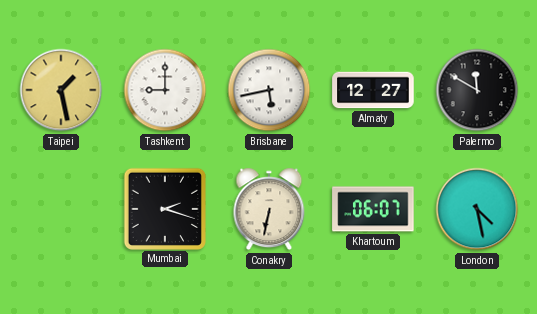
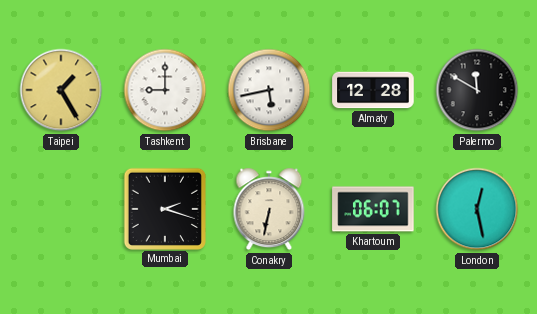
Taipei: 1:28 -> 1:25
Almaty: 12:27 -> 12:28
London: 4:28 -> 12:28
